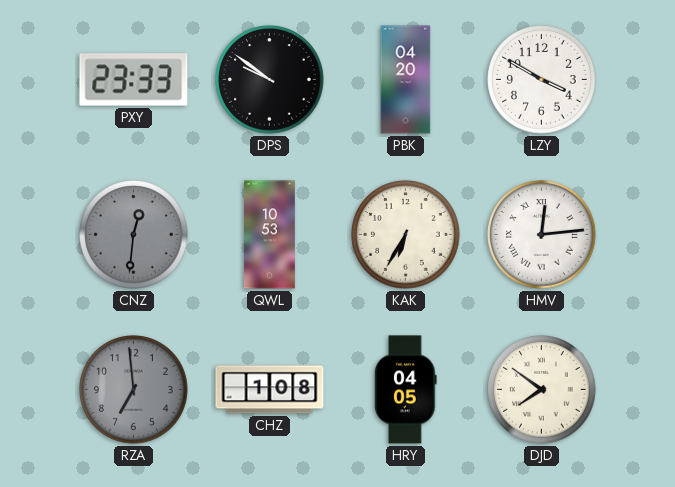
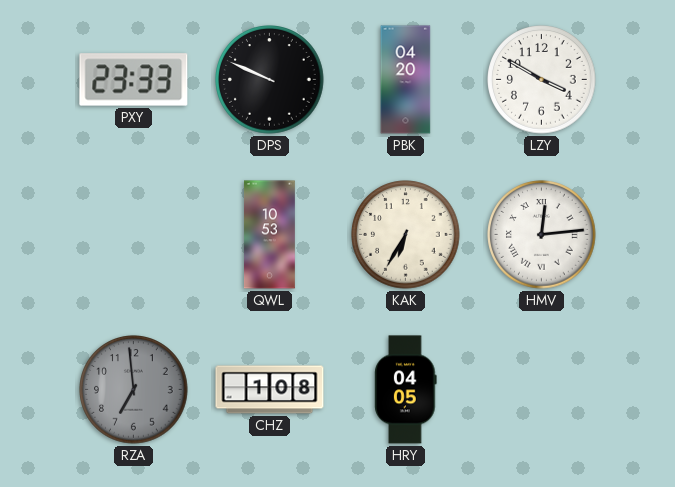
DPS: 9:51 -> 9:49
CNZ: 12:31 -> none
DJD: 7:51 -> none
